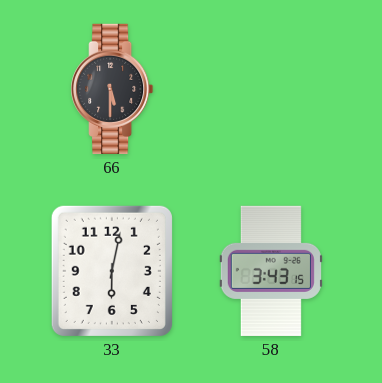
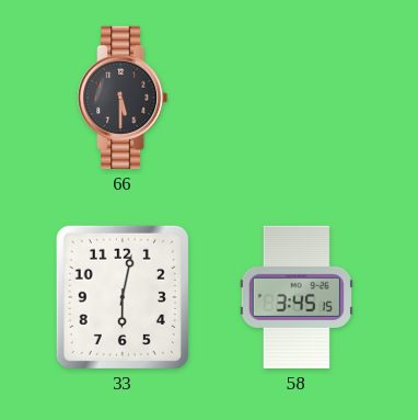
58: 3:43 -> 3:45
